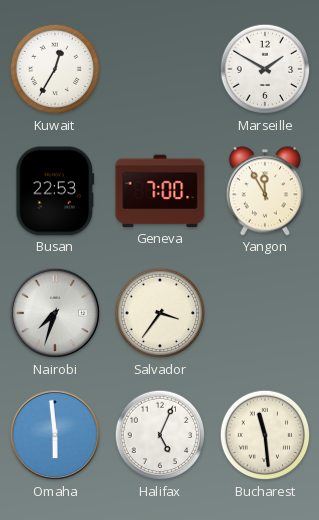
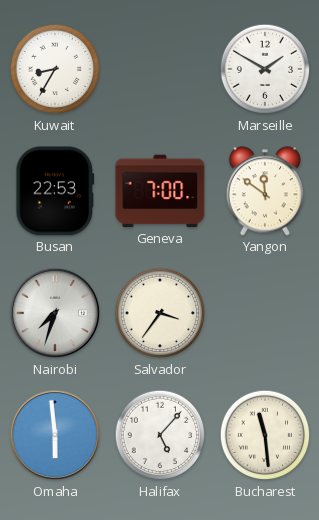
Kuwait: 12:35 -> 8:35
Yangon: 11:55 -> 11:51
Halifax: 5:04 -> 5:07
